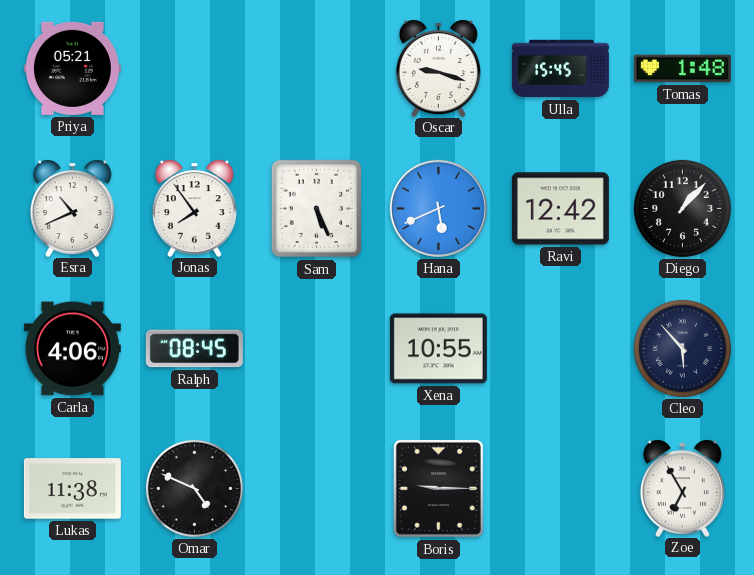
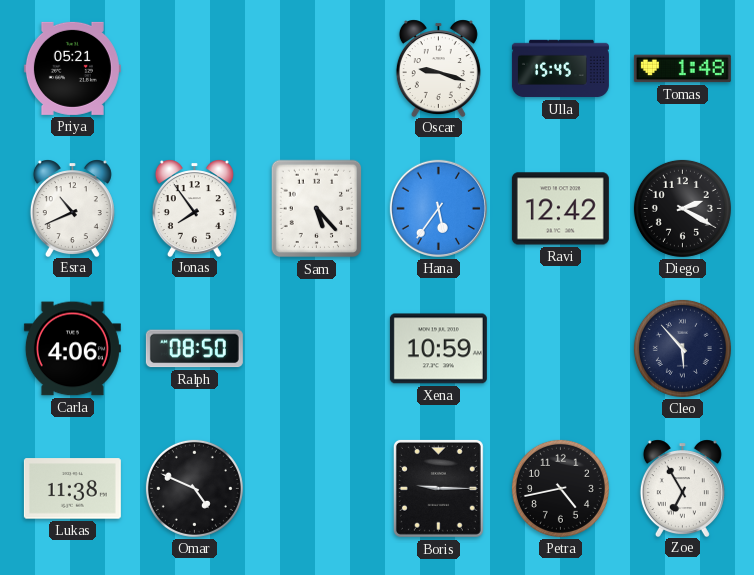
Sam: 5:26 -> 5:23
Hana: 5:41 -> 5:36
Diego: 1:07 -> 2:20
Ralph: 08:45 -> 08:50
Xena: 10:55 -> 10:59
Petra: none -> 4:43
